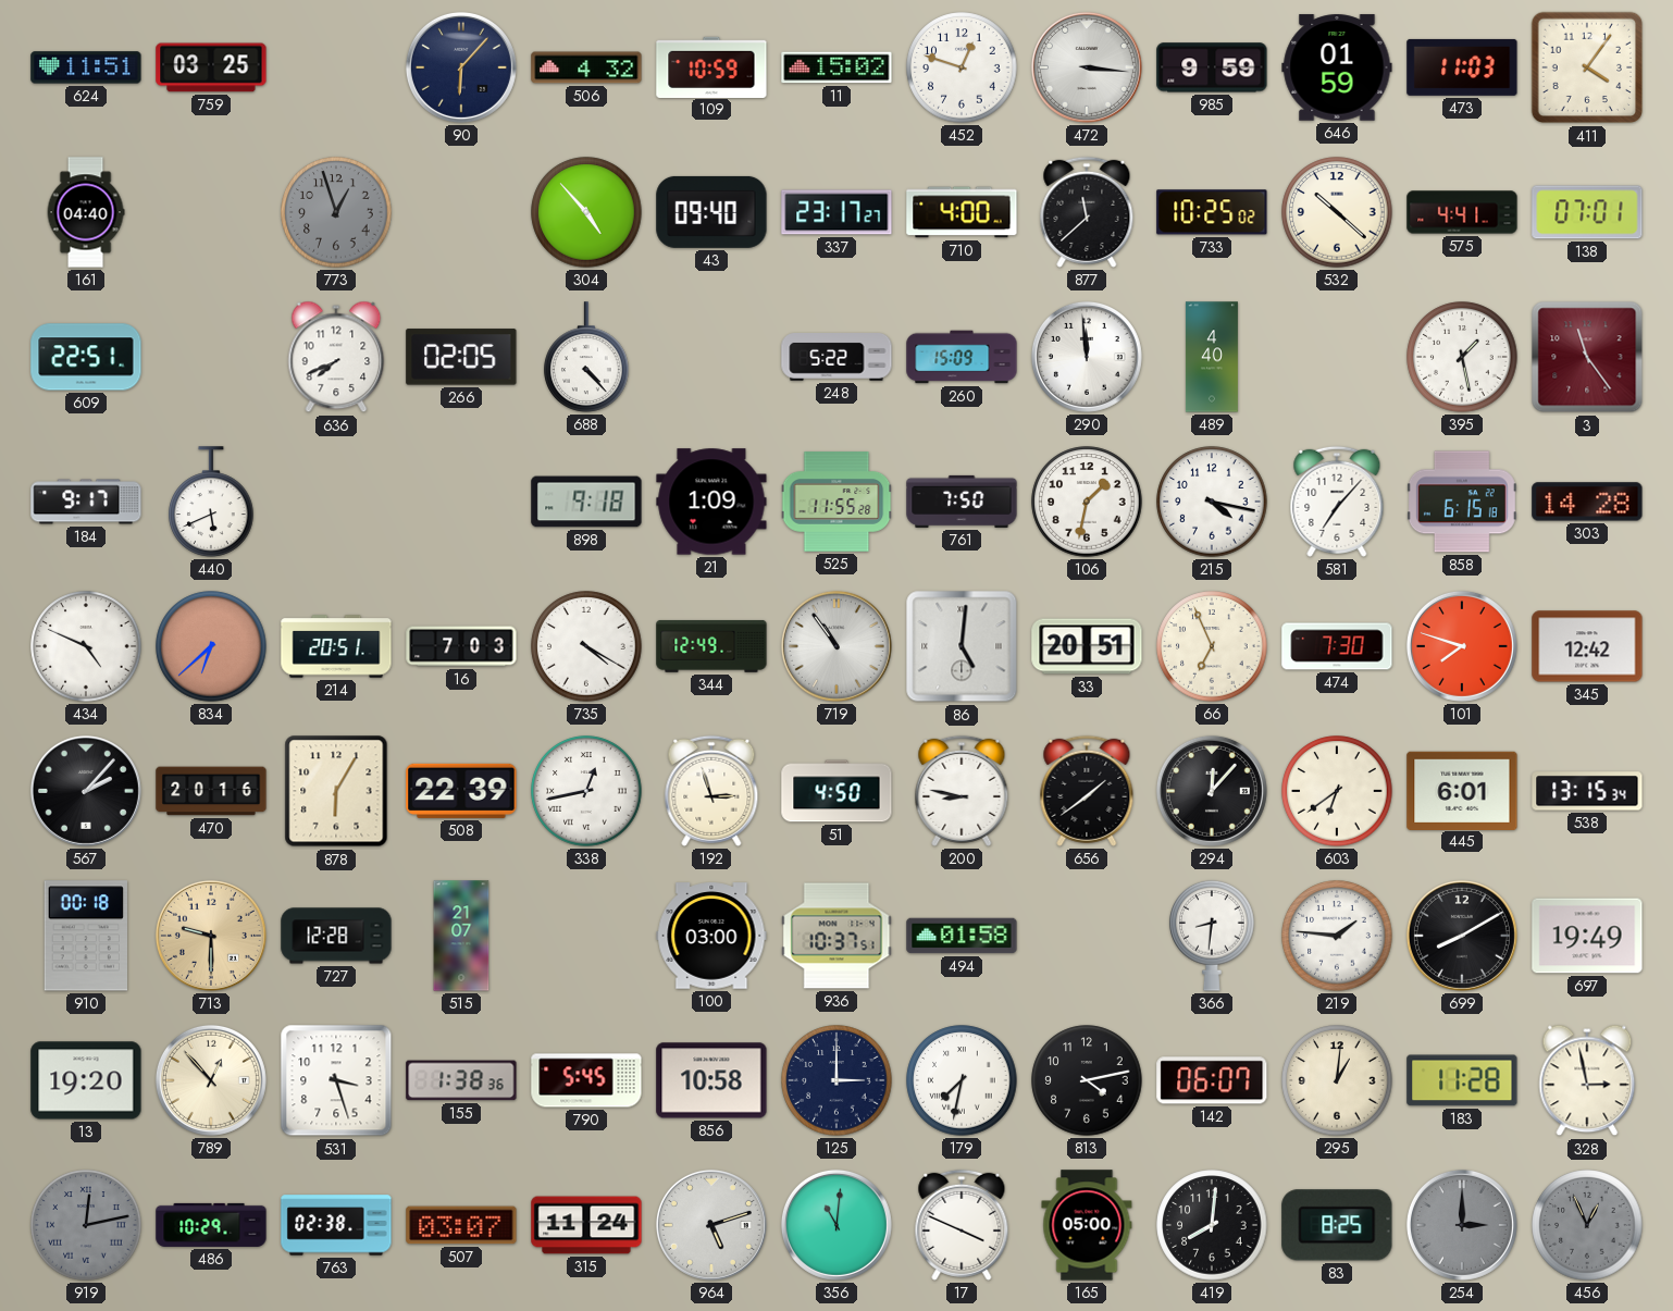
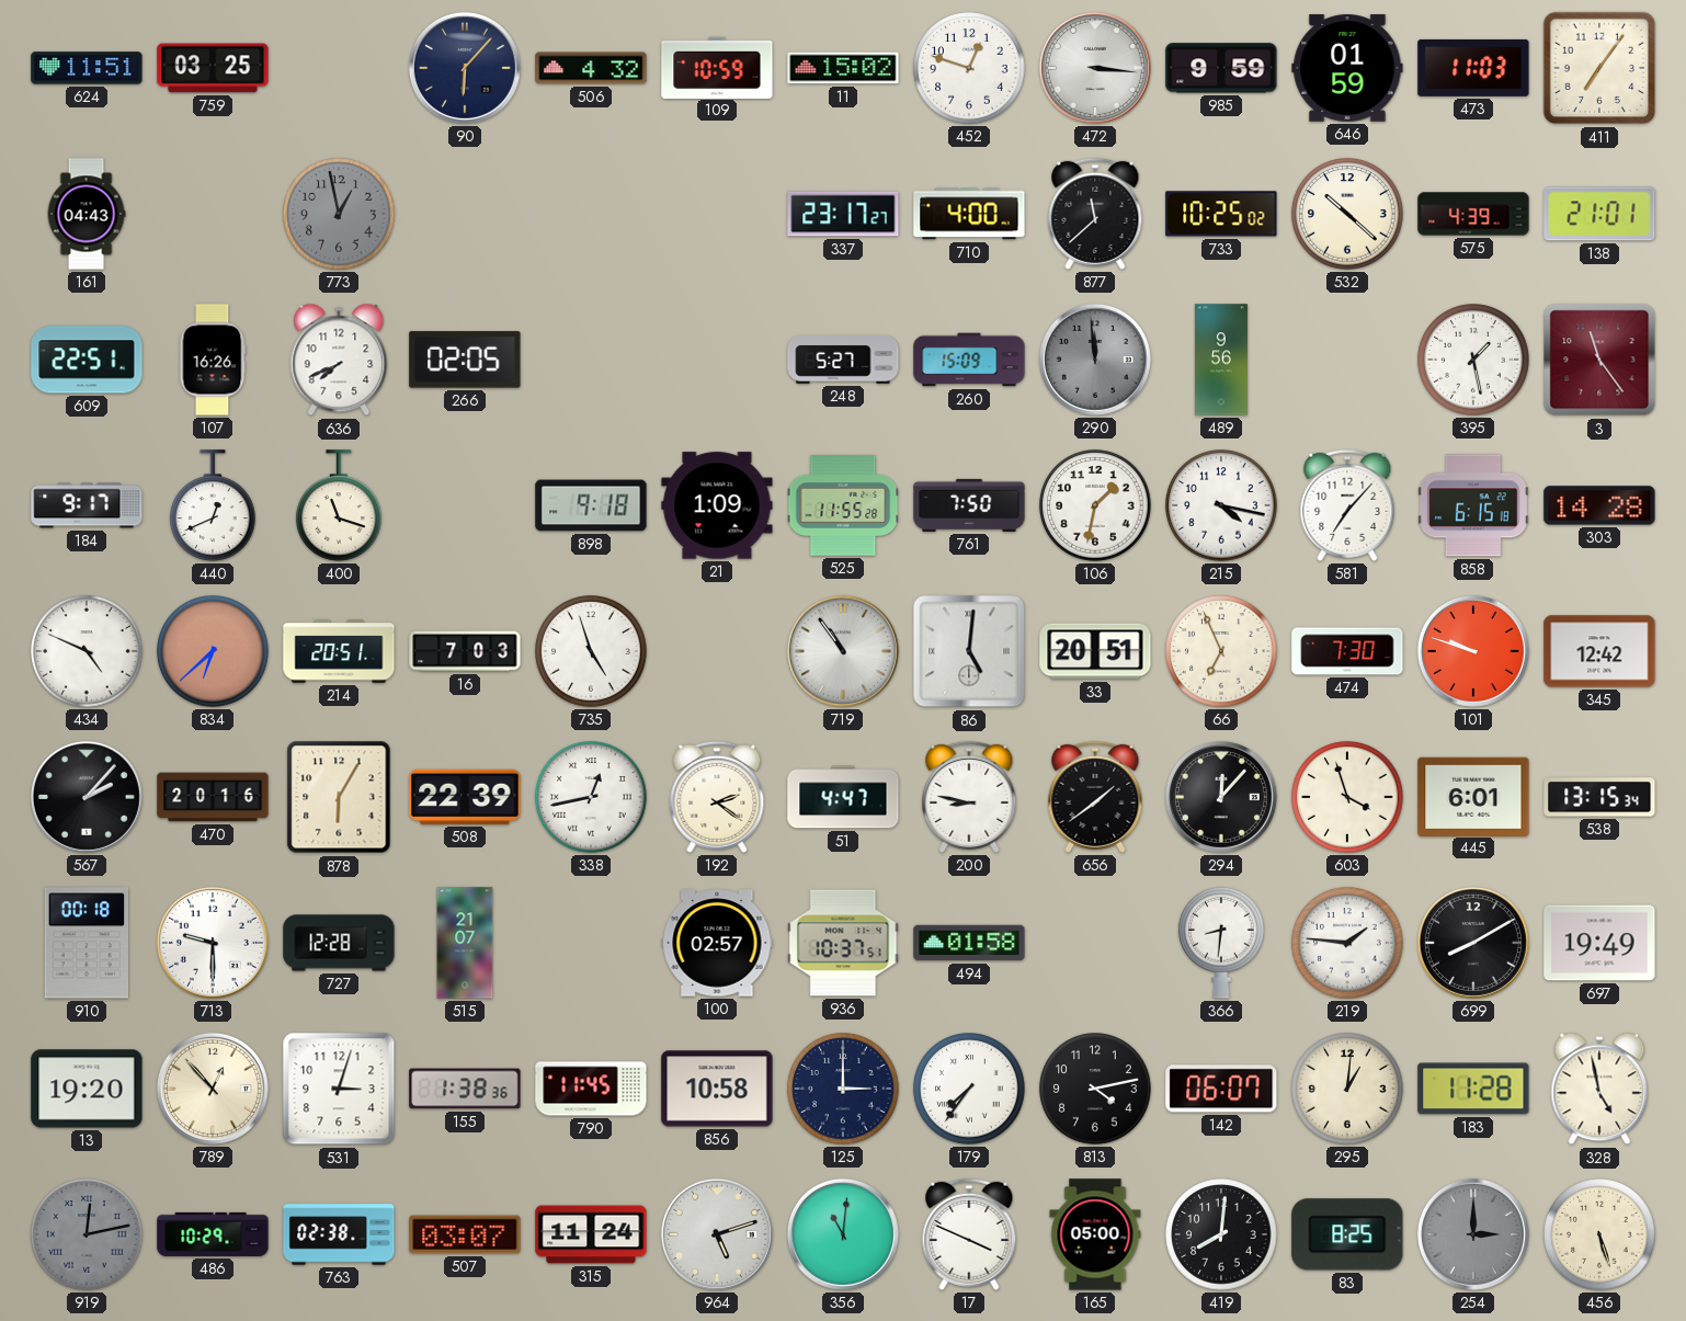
411: 4:06 -> 7:06
161: 04:40 -> 04:43
773: 12:57 -> 12:58
304: 4:53 -> none
43: 09:40 -> none
575: 4:41 -> 4:39
138: 07:01 -> 21:01
107: none -> 16:26
688: 4:23 -> none
248: 5:22 -> 5:27
290 dial: white -> grey
489: 4:40 -> 9:56
440: 5:41 -> 12:41
400: none -> 11:18
735: 4:20 -> 4:57
344: 12:49 -> none
101: 7:48 -> 9:48
192: 2:57 -> 2:21
51: 4:50 -> 4:47
603: 6:39 -> 3:57
713 dial: champagne -> white
100: 03:00 -> 02:57
531: 3:27 -> 3:03
790: 5:45 -> 11:45
179: 7:32 -> 7:36
328: 2:58 -> 4:58
456: 12:56 -> 5:27
456 dial: grey -> cream
